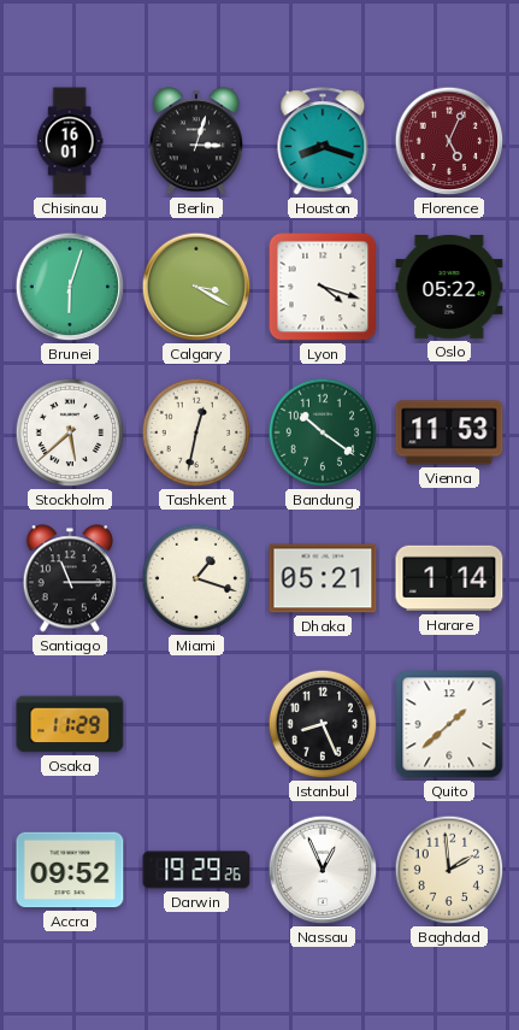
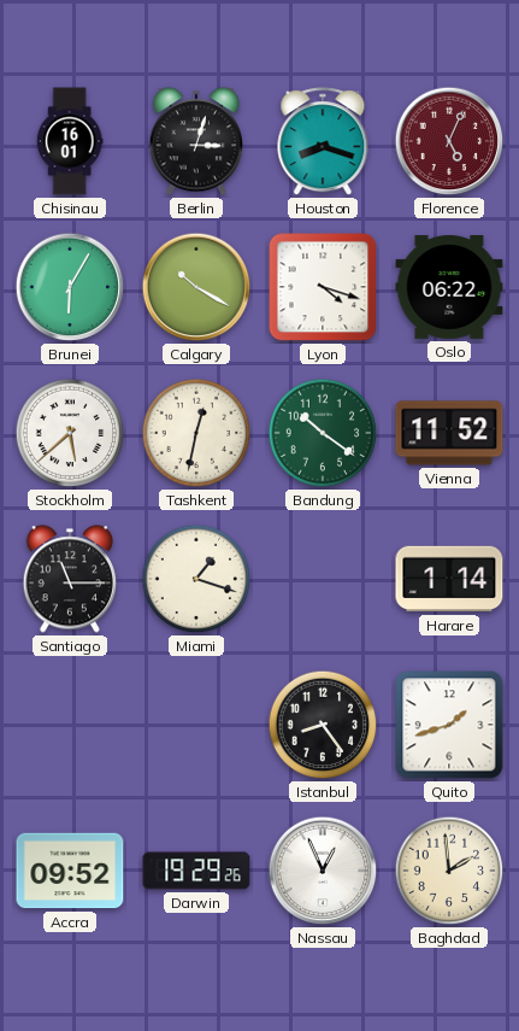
Brunei: 6:03 -> 6:05
Calgary: 3:20 -> 10:20
Oslo: 05:22 -> 06:22
Vienna: 11:53 -> 11:52
Dhaka: 05:21 -> none
Osaka: 11:29 -> none
Istanbul: 8:26 -> 8:24
Quito: 1:38 -> 1:42
